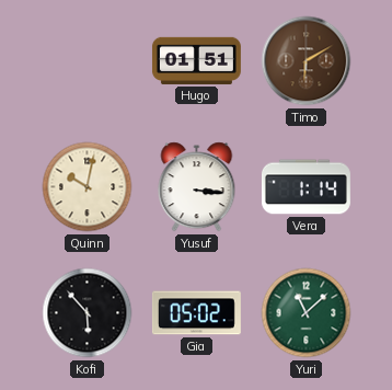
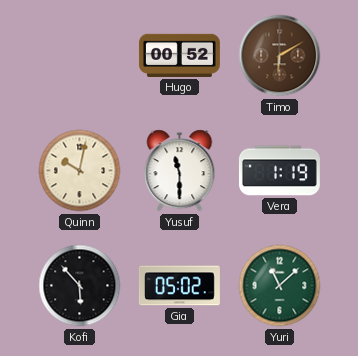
Hugo: 01:51 -> 00:52
Yusuf: 3:16 -> 11:30
Vera: 1:14 -> 1:19
